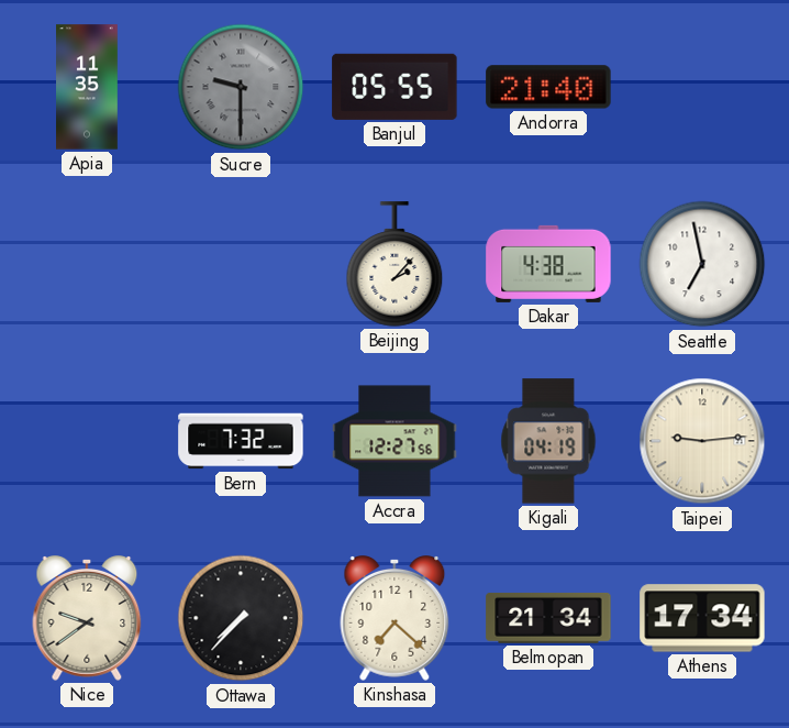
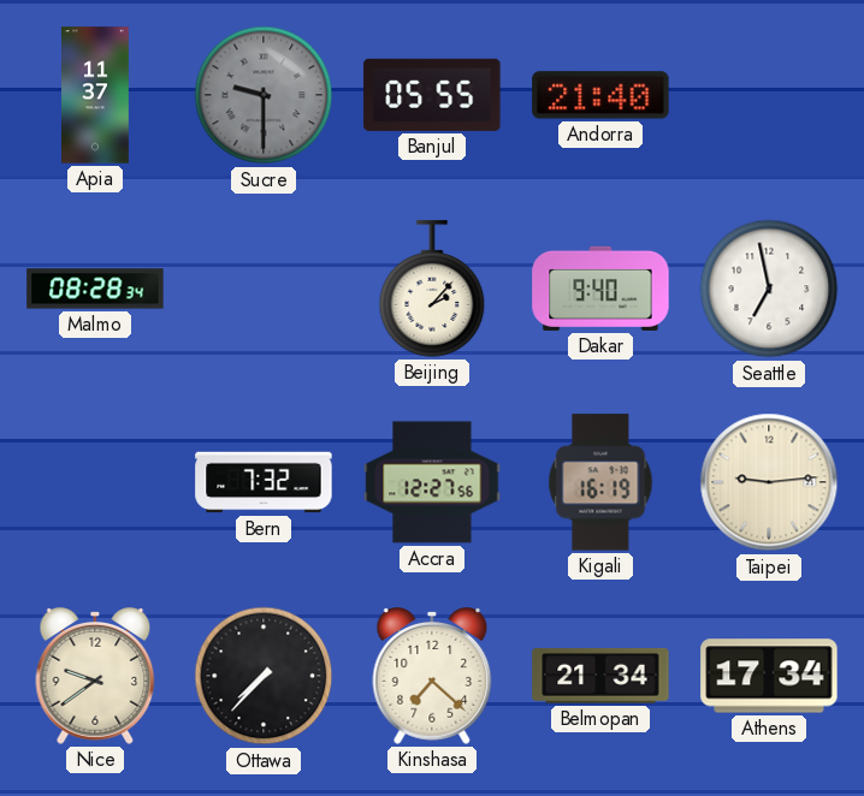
Apia: 11:35 -> 11:37
Malmo: none -> 08:28
Dakar: 4:38 -> 9:40
Kigali: 04:19 -> 16:19
